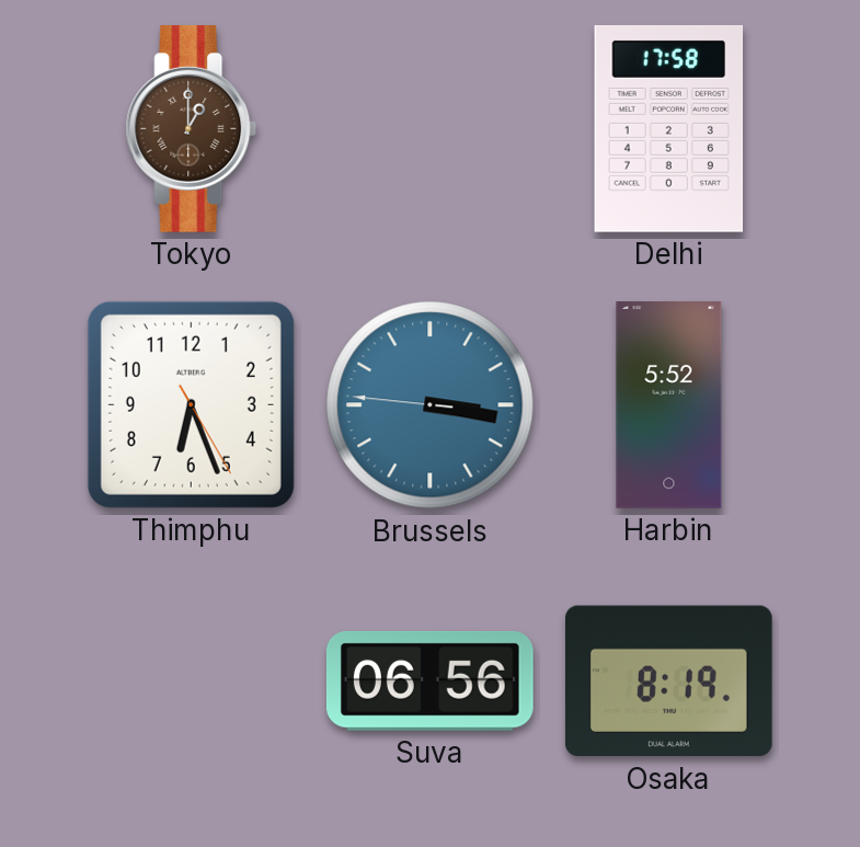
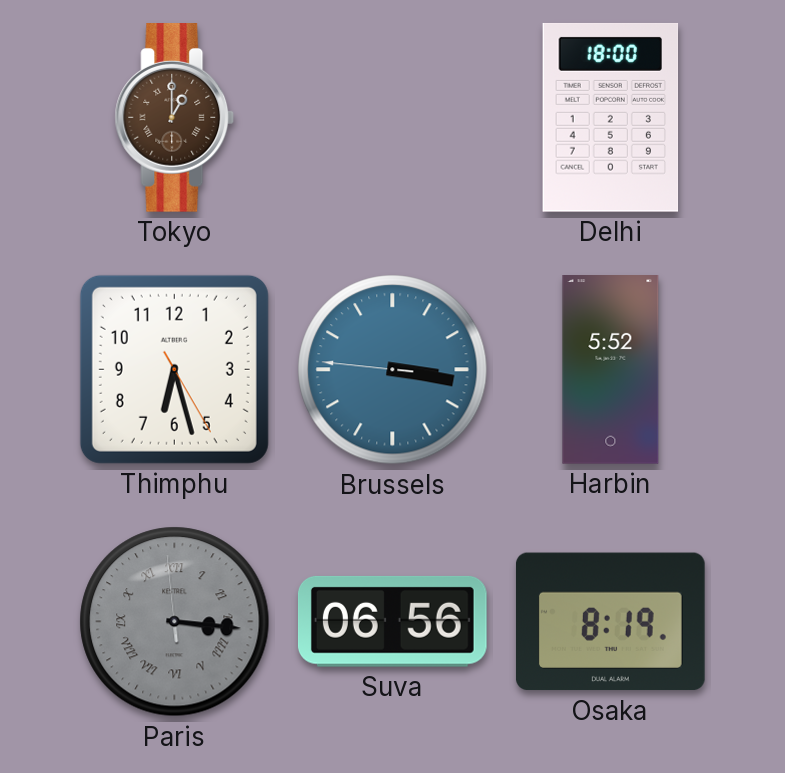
Delhi: 17:58 -> 18:00
Thimphu: 6:26 -> 6:27
Paris: none -> 3:15
